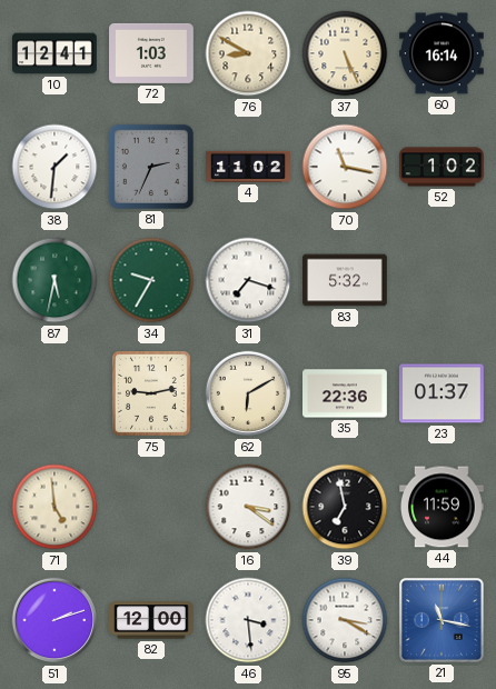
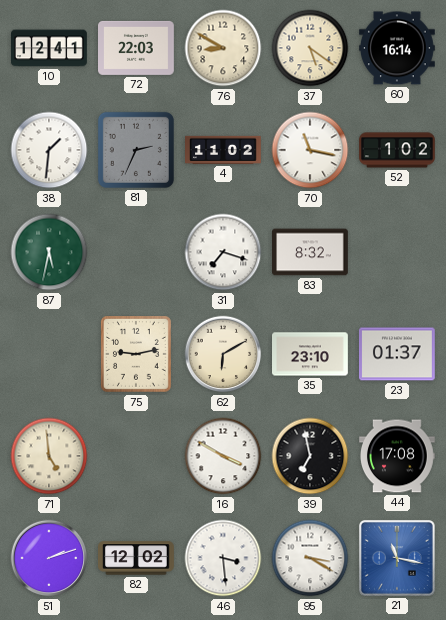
72: 1:03 -> 22:03
37: 5:26 -> 5:21
34: 9:35 -> none
83: 5:32 -> 8:32
35: 22:36 -> 23:10
16: 3:21 -> 3:50
44: 11:59 -> 17:08
82: 12:00 -> 12:02
